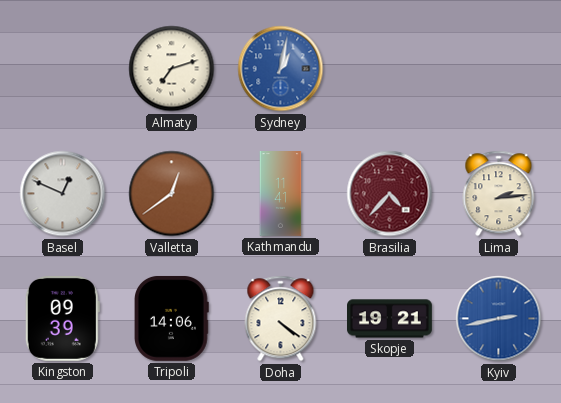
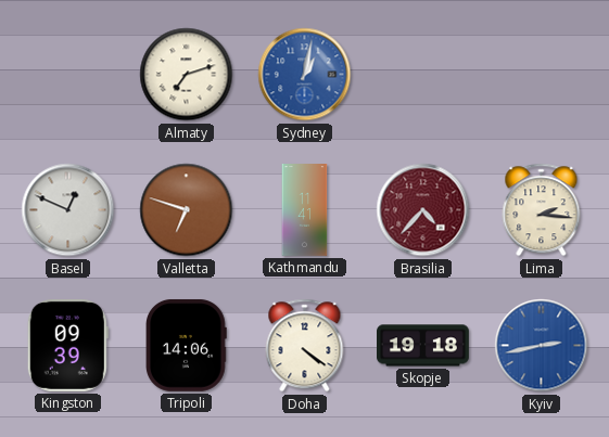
Valletta: 12:39 -> 6:48
Lima: 2:14 -> 2:16
Skopje: 19:21 -> 19:18
